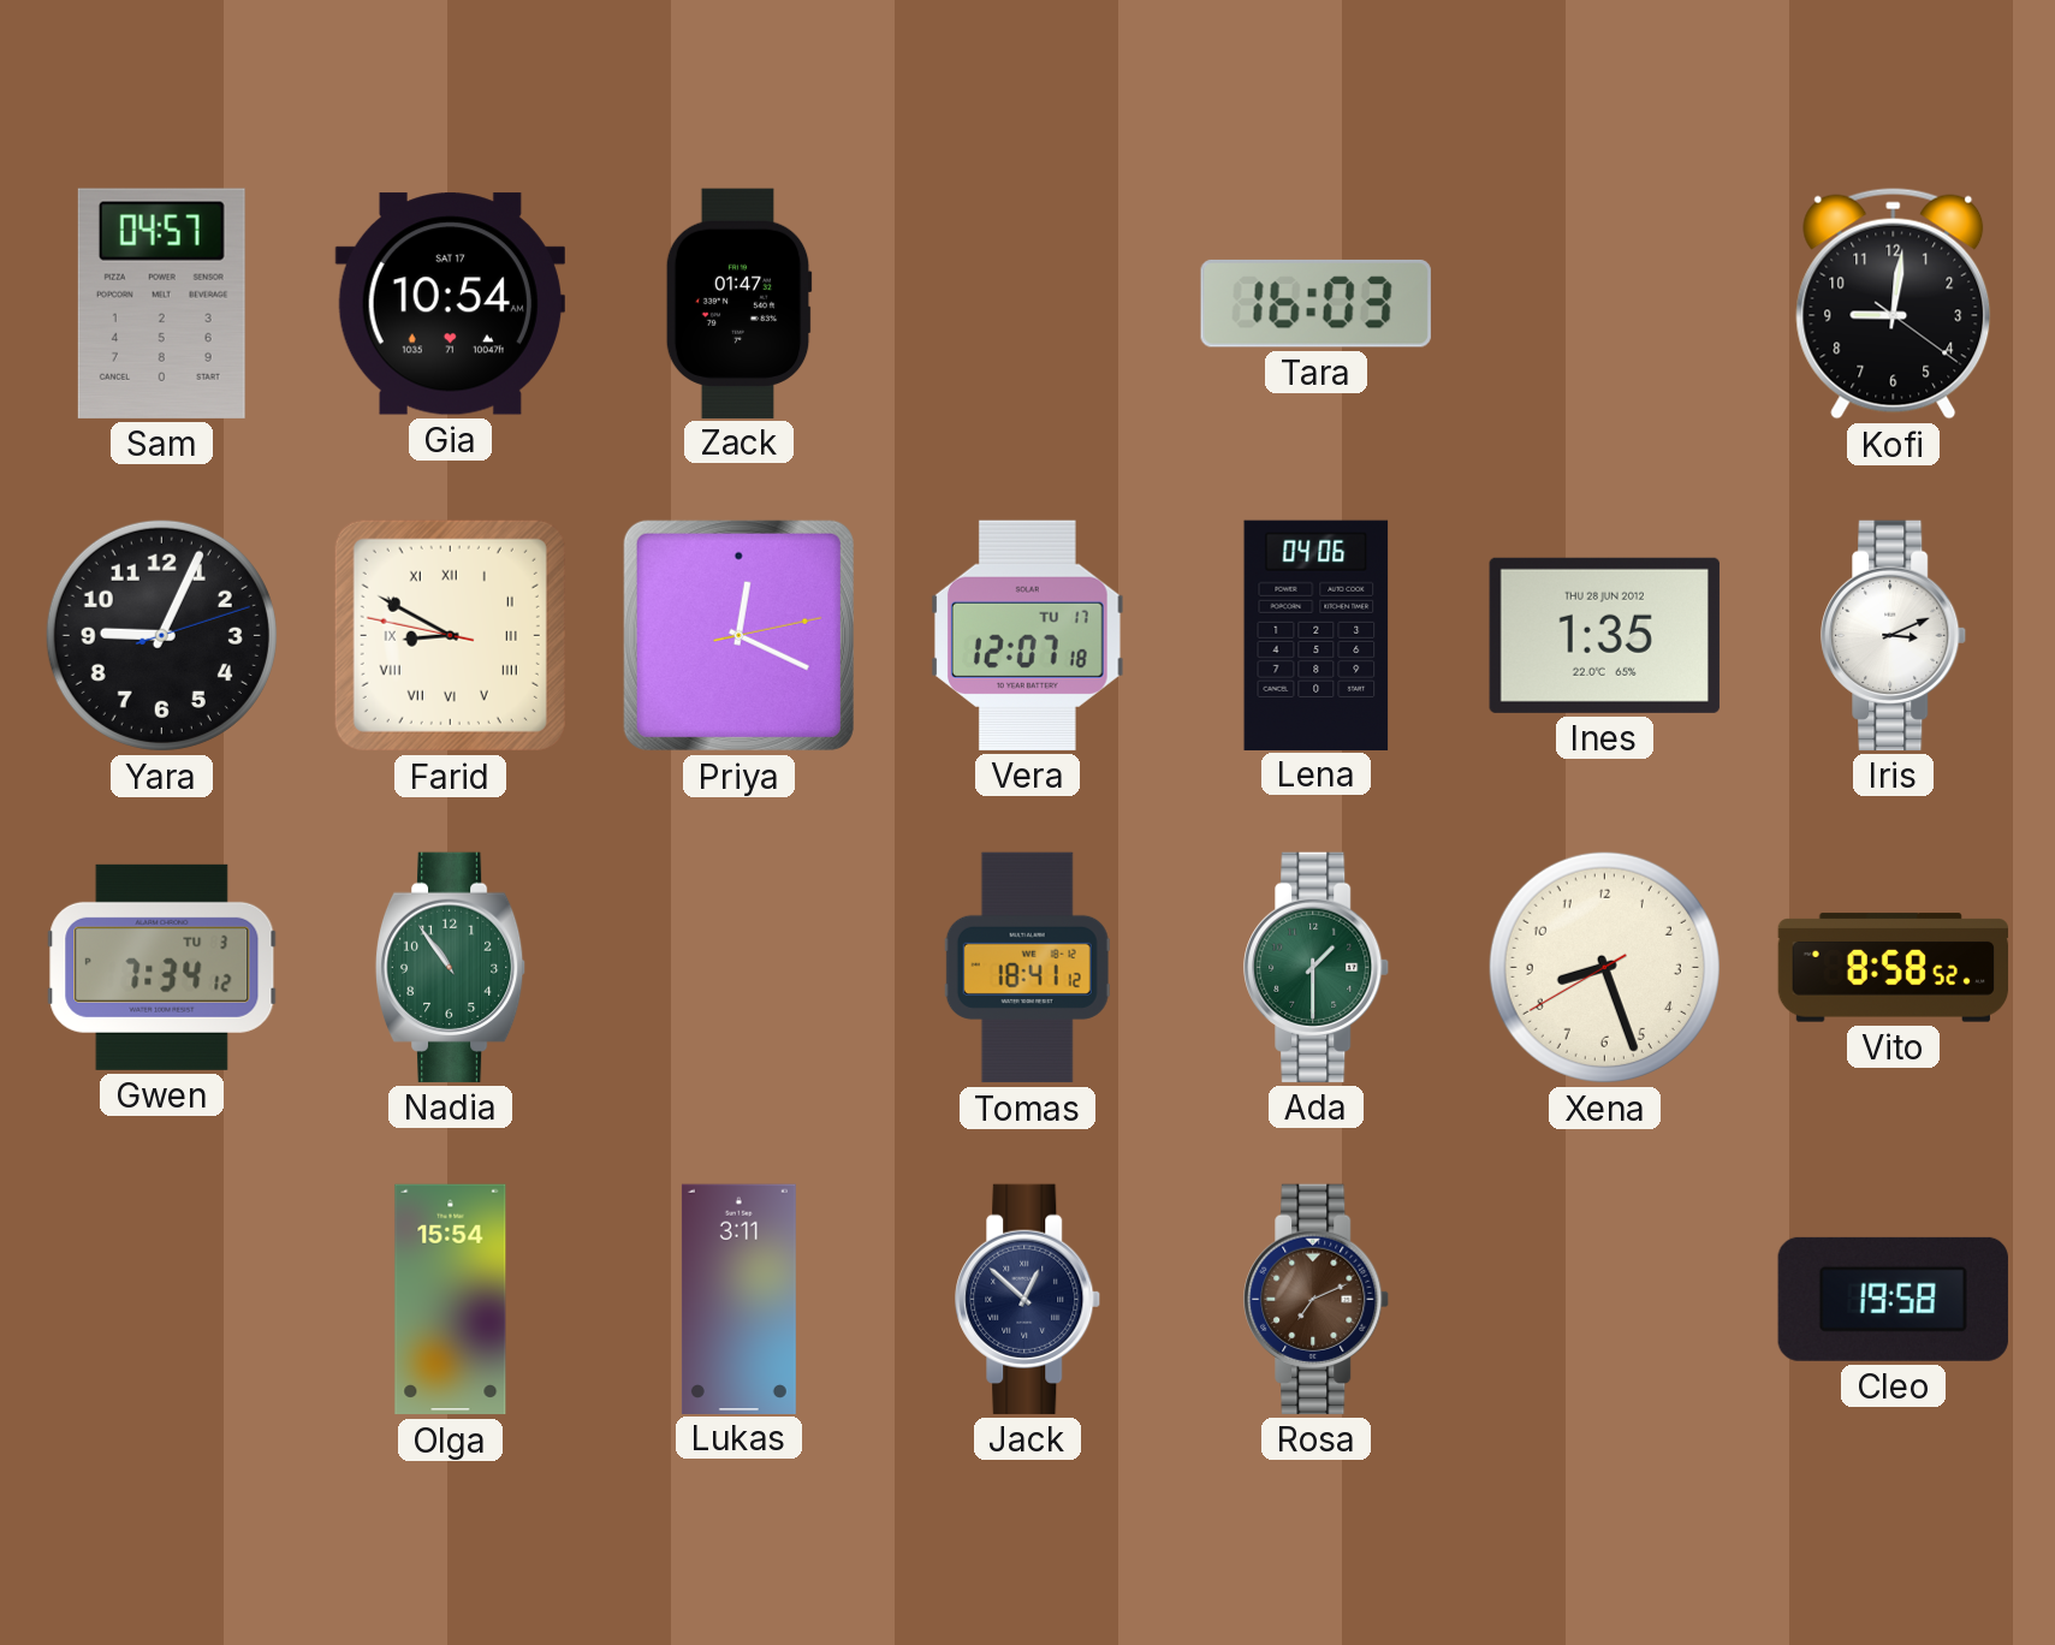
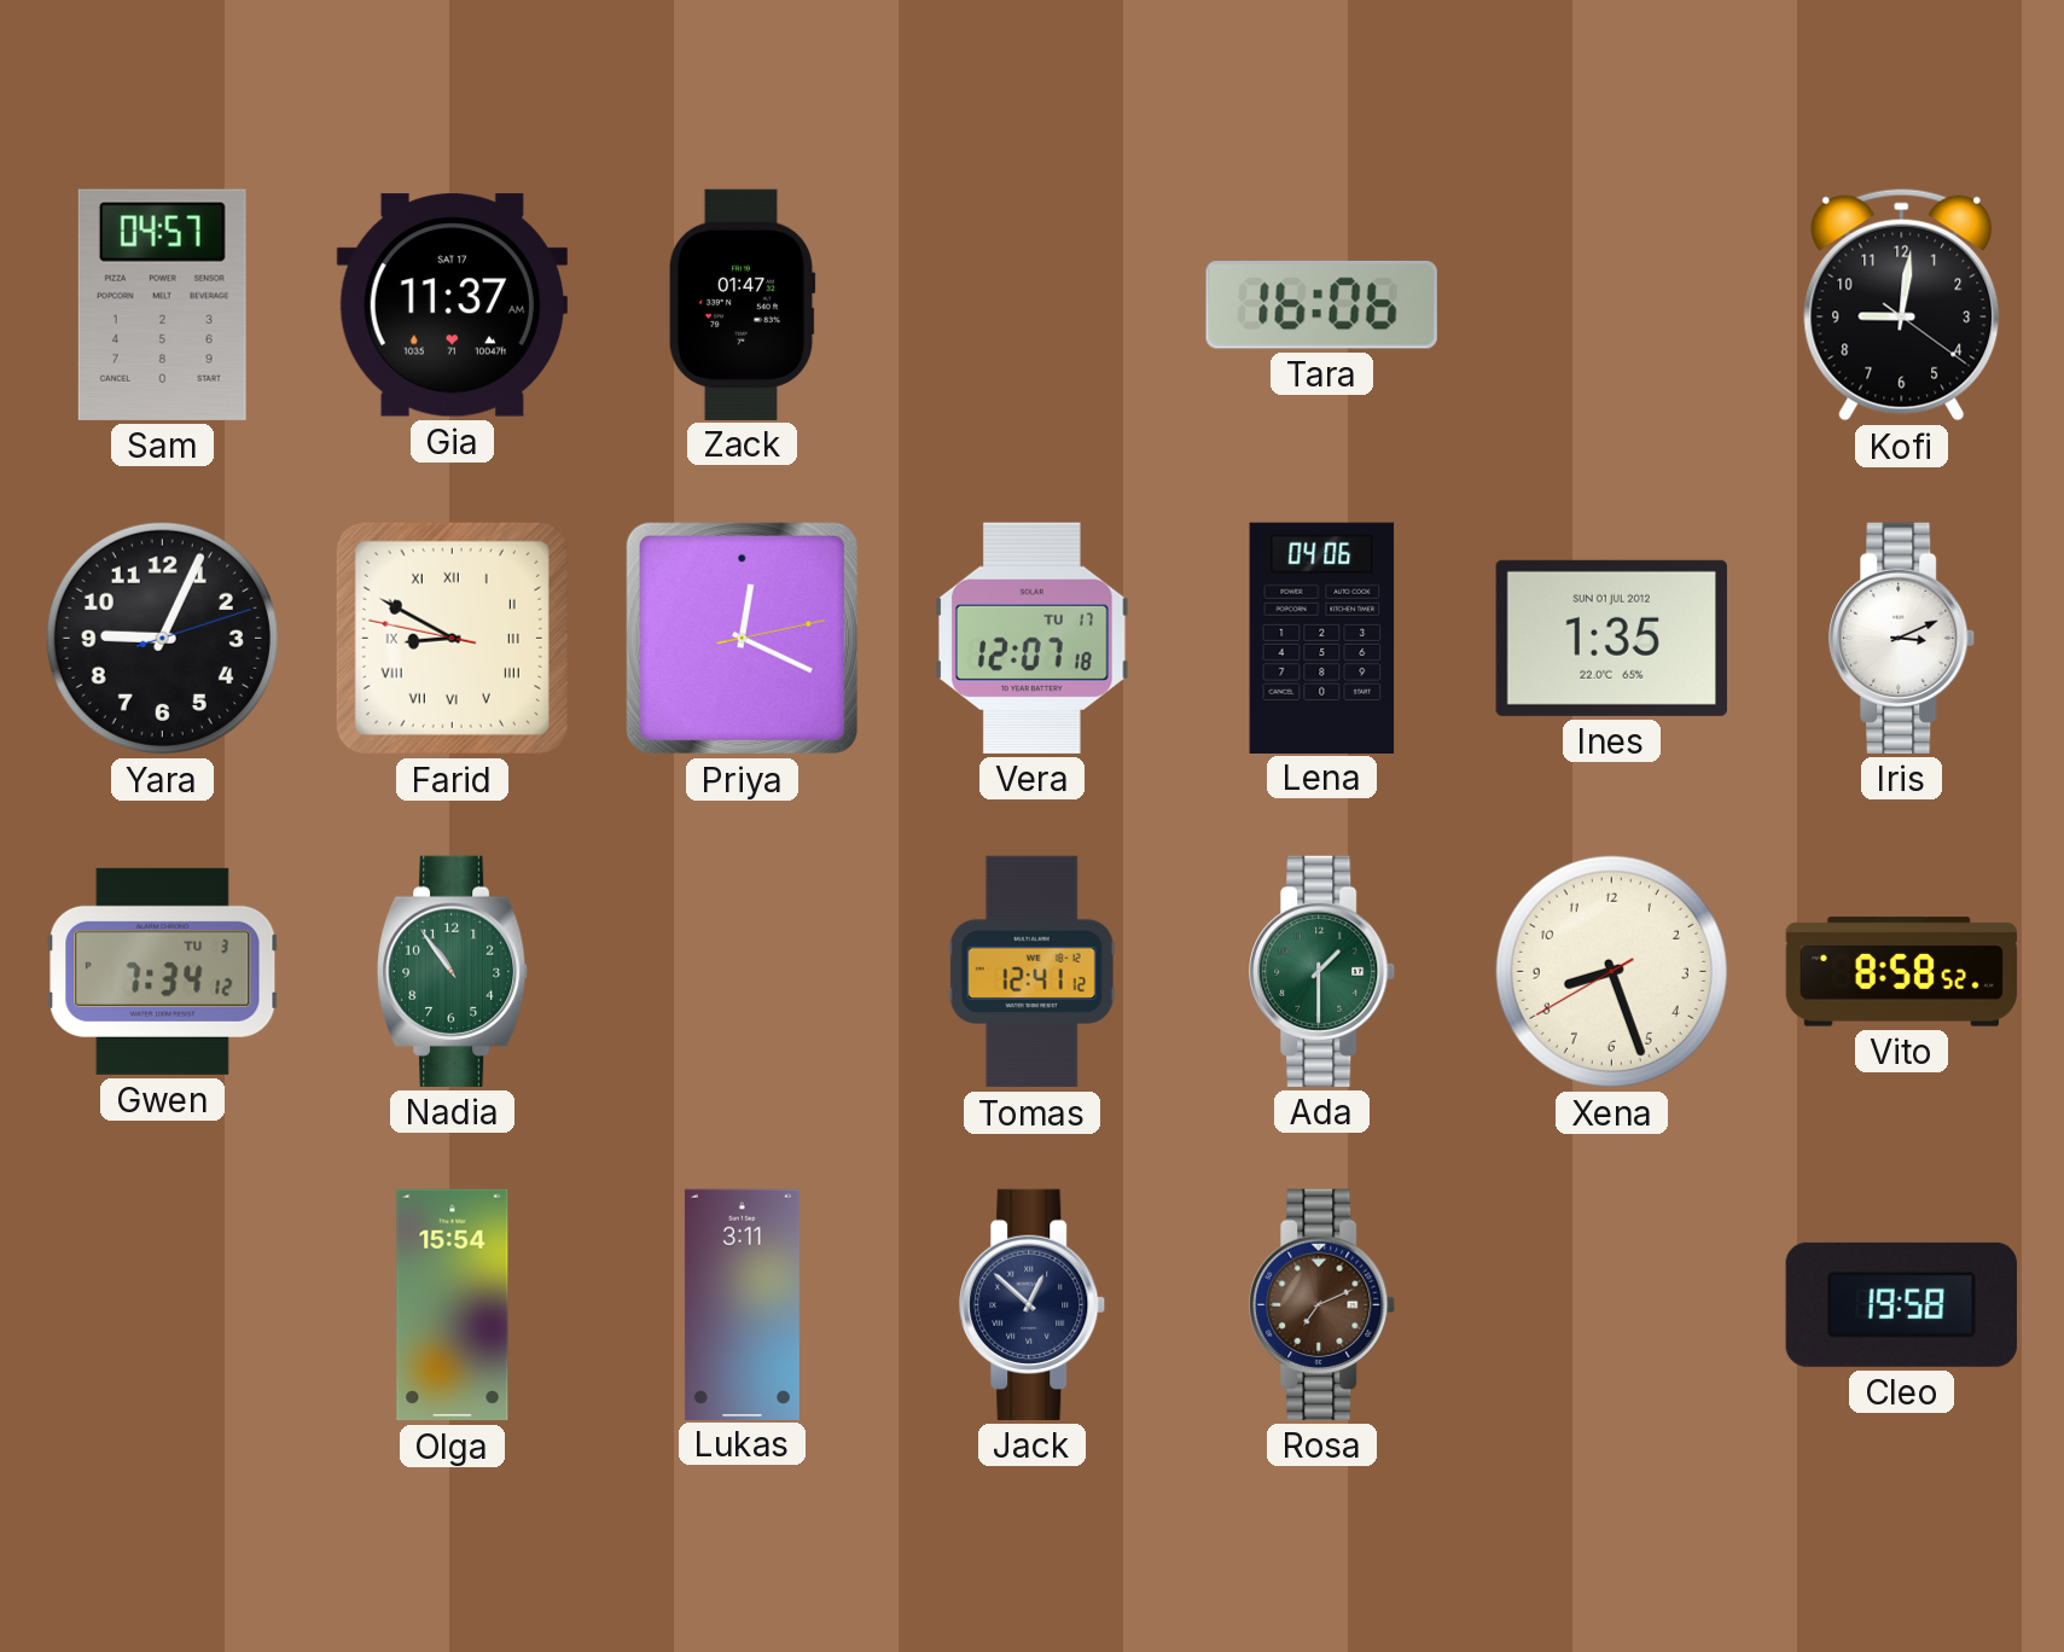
Gia: 10:54 -> 11:37
Tara: 16:03 -> 16:06
Ines date: THU 28 JUN 2012 -> SUN 01 JUL 2012
Tomas: 18:41 -> 12:41
